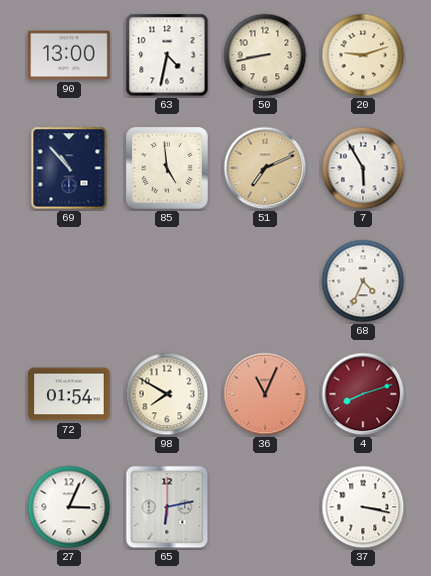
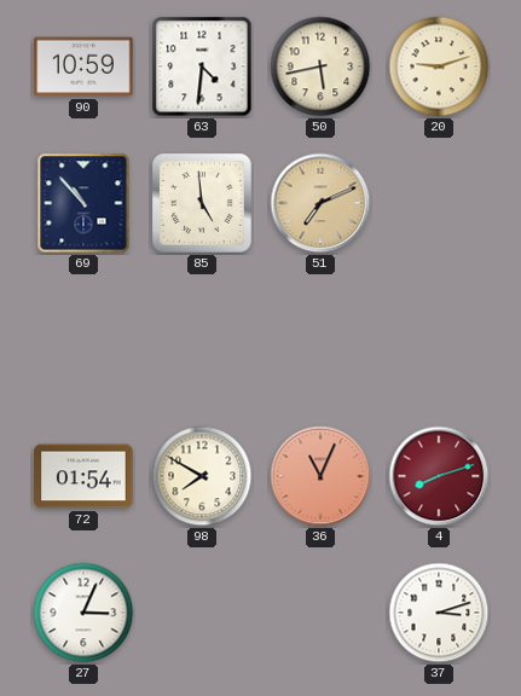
90: 13:00 -> 10:59
63: 4:32 -> 4:31
50: 8:43 -> 5:43
7: 5:55 -> none
68: 4:34 -> none
65: 6:13 -> none
37: 3:17 -> 3:12
